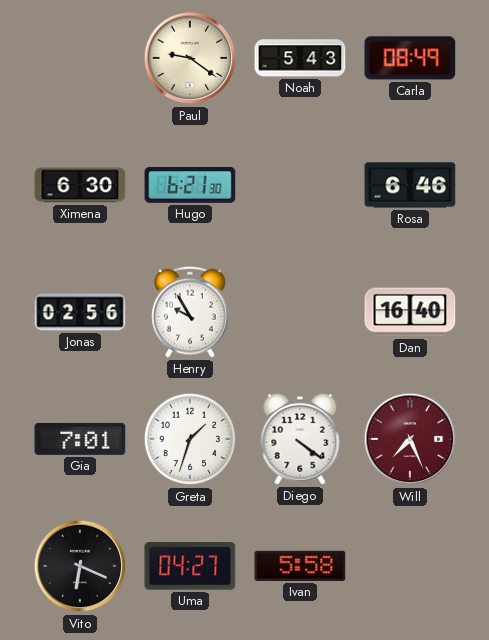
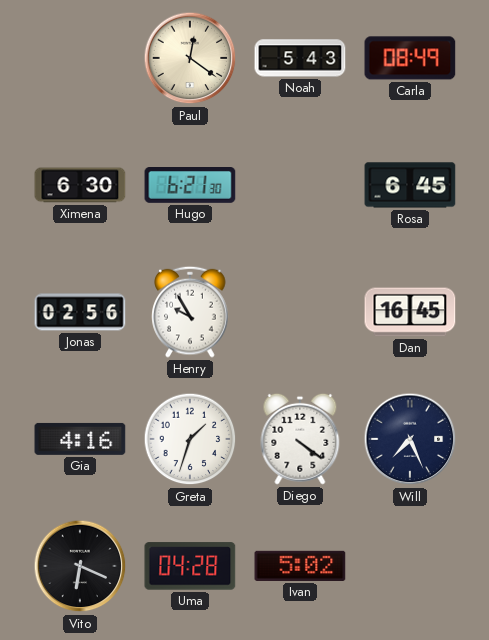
Paul: 9:21 -> 12:21
Rosa: 6:46 -> 6:45
Dan: 16:40 -> 16:45
Gia: 7:01 -> 4:16
Will dial: burgundy -> navy
Uma: 04:27 -> 04:28
Ivan: 5:58 -> 5:02
